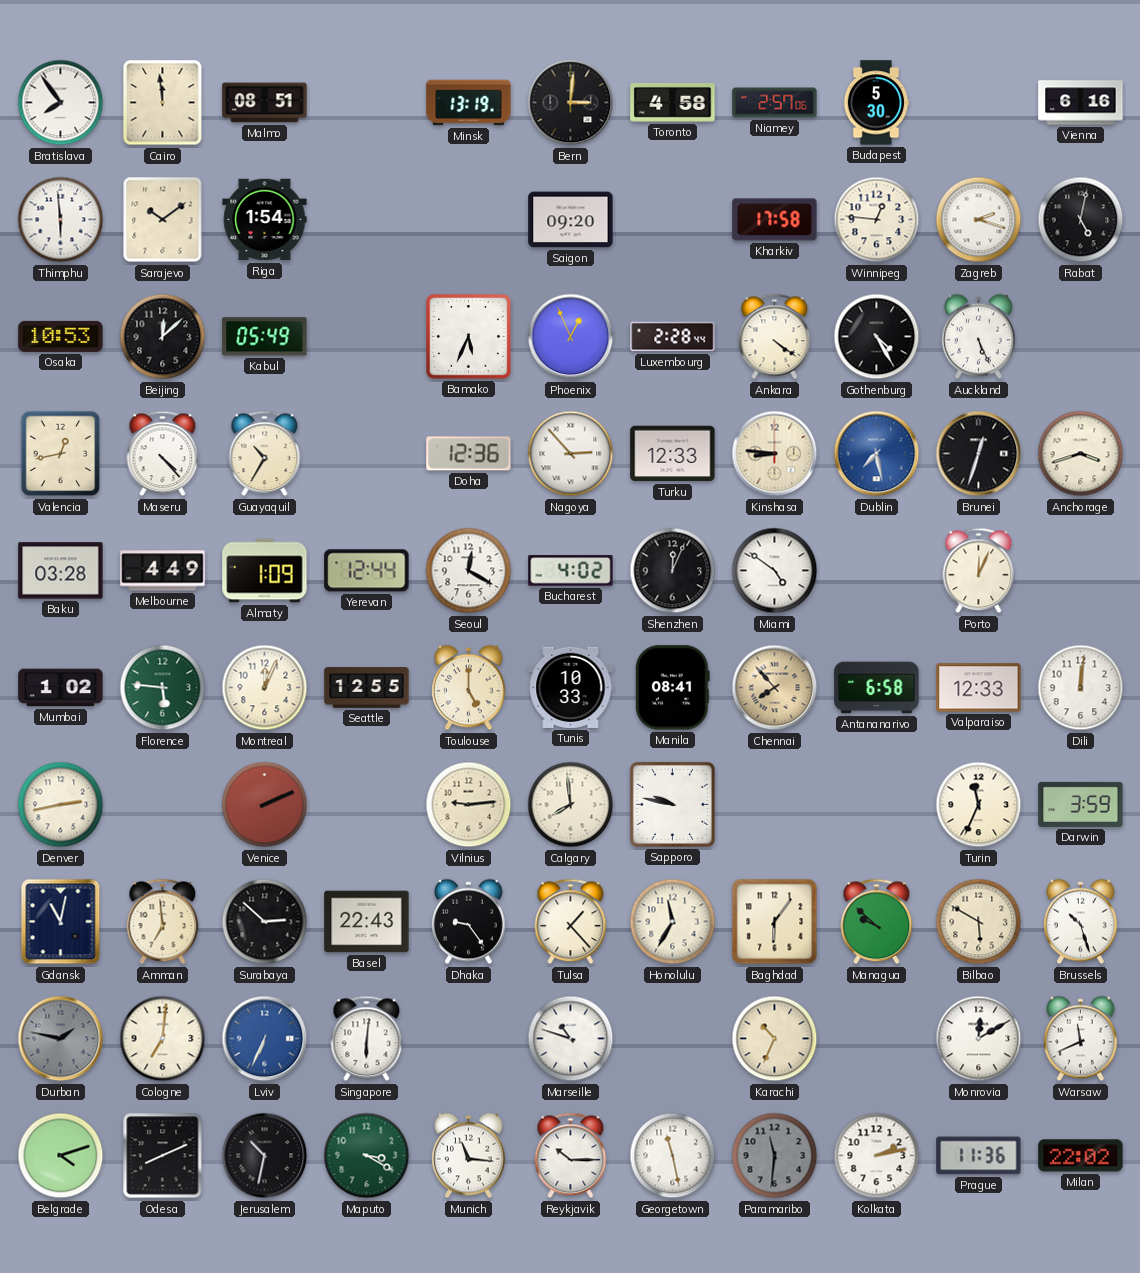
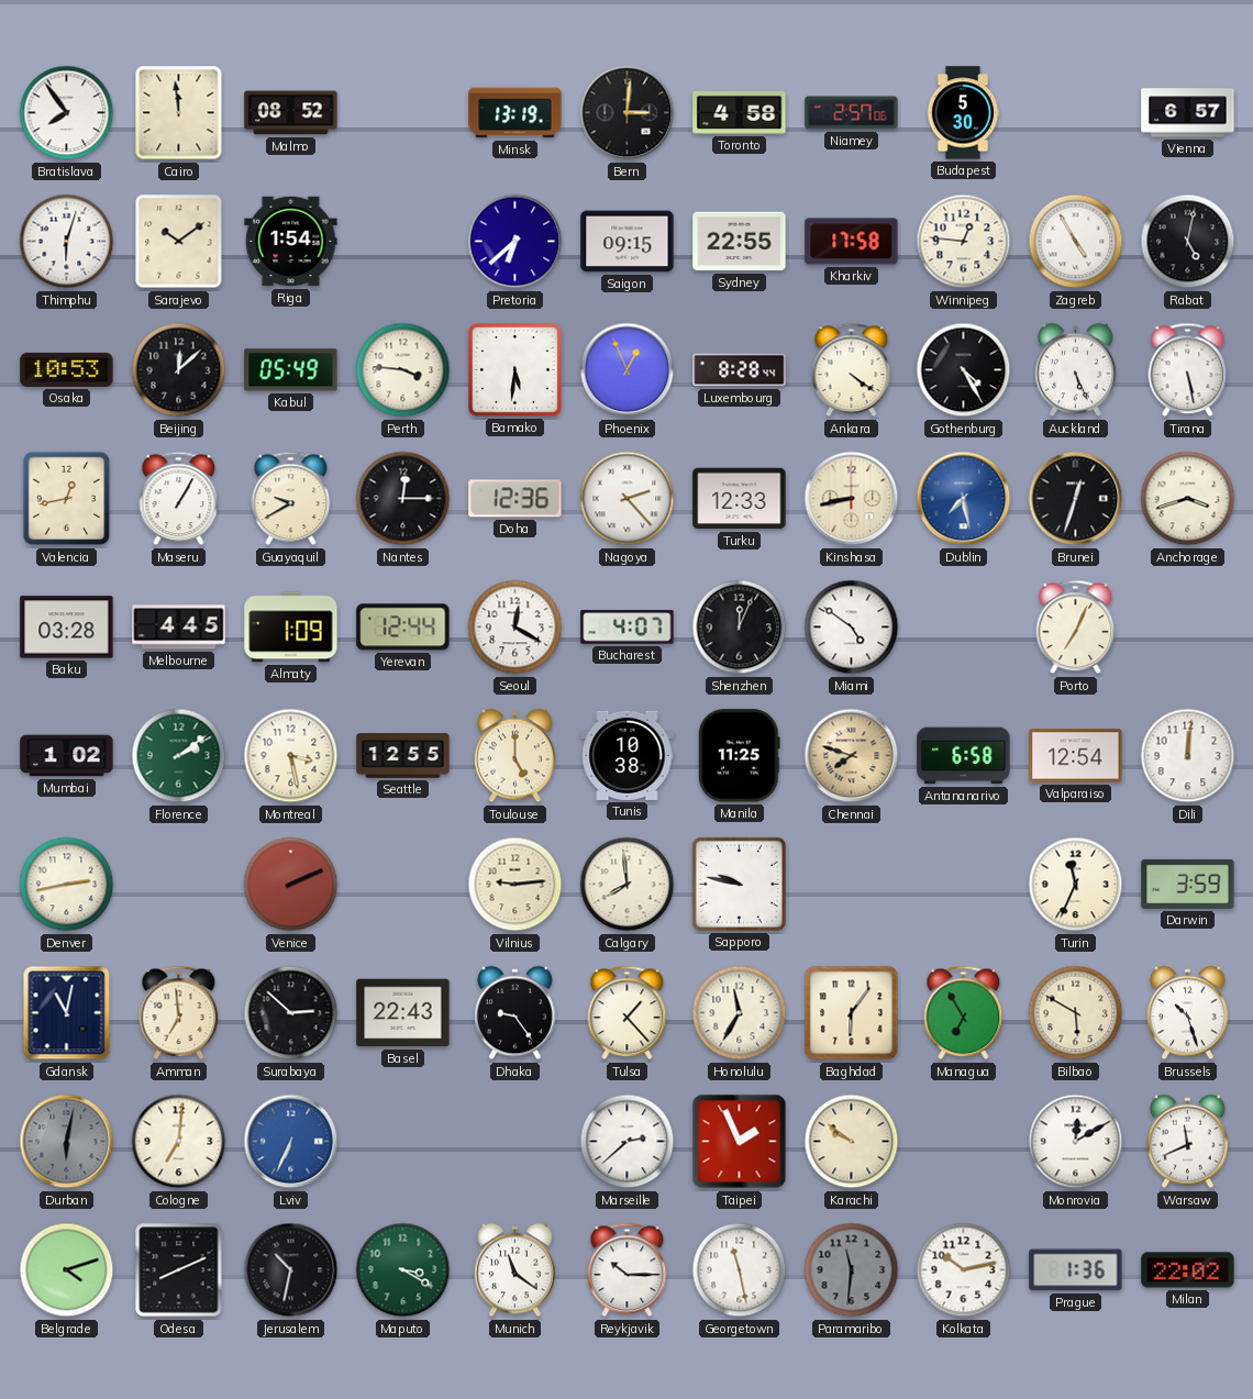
Malmo: 08:51 -> 08:52
Vienna: 6:16 -> 6:57
Thimphu: 5:59 -> 6:03
Pretoria: none -> 6:38
Saigon: 09:20 -> 09:15
Sydney: none -> 22:55
Zagreb: 2:18 -> 4:55
Perth: none -> 3:46
Bamako: 5:34 -> 5:31
Luxembourg: 2:28 -> 8:28
Tirana: none -> 5:28
Maseru: 4:23 -> 1:05
Guayaquil: 10:35 -> 9:40
Nantes: none -> 12:15
Nagoya: 2:53 -> 2:23
Kinshasa: 8:46 -> 8:43
Melbourne: 4:49 -> 4:45
Bucharest: 4:02 -> 4:07
Porto: 12:04 -> 7:04
Florence: 5:46 -> 2:09
Montreal: 12:04 -> 3:28
Tunis: 10:33 -> 10:38
Manila: 08:41 -> 11:25
Chennai: 7:53 -> 7:48
Valparaiso: 12:33 -> 12:54
Managua: 9:52 -> 6:55
Durban: 1:47 -> 6:02
Singapore: 6:01 -> none
Marseille: 10:48 -> 2:38
Taipei: none -> 1:56
Karachi: 10:34 -> 9:51
Munich: 11:16 -> 11:21
Kolkata: 2:13 -> 10:13
Prague: 11:36 -> 1:36
